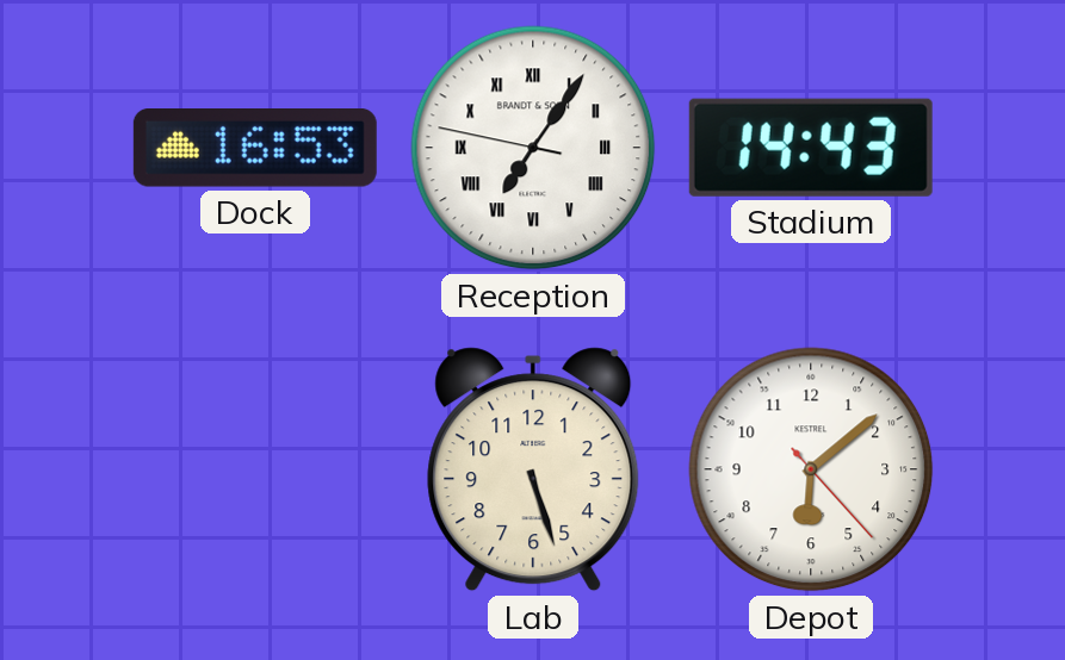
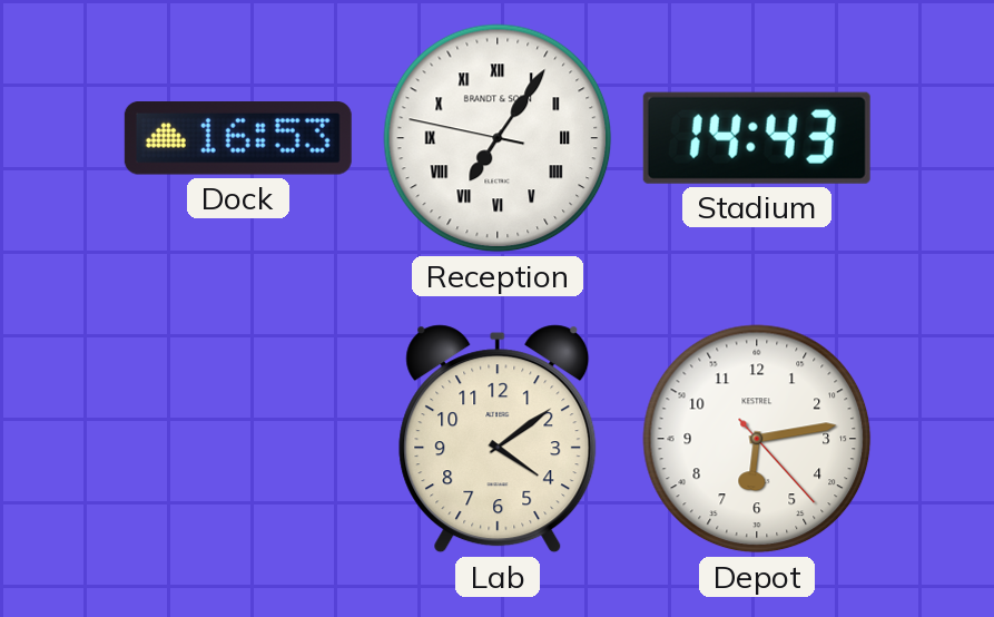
Lab: 5:27 -> 4:09
Depot: 6:08 -> 6:13
